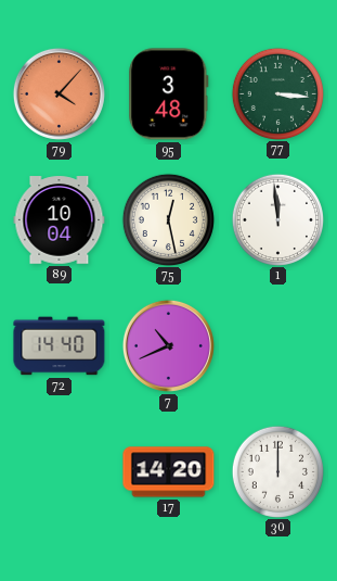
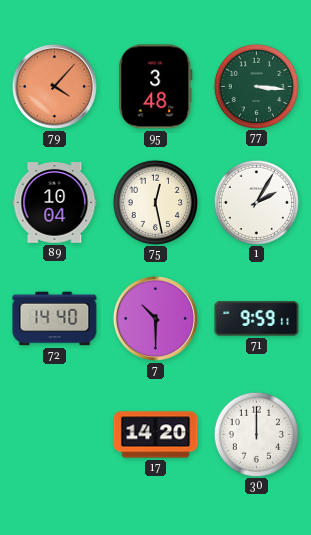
1: 11:59 -> 2:05
7: 10:41 -> 10:30
71: none -> 9:59
